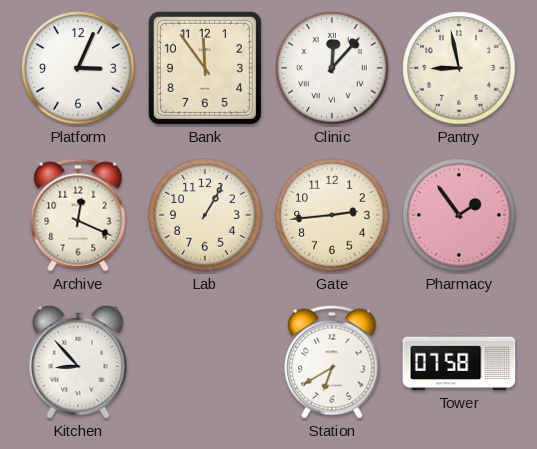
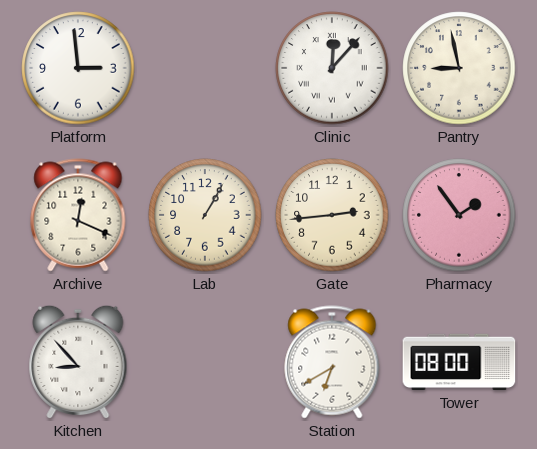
Platform: 3:04 -> 2:59
Bank: 11:54 -> none
Tower: 07:58 -> 08:00
